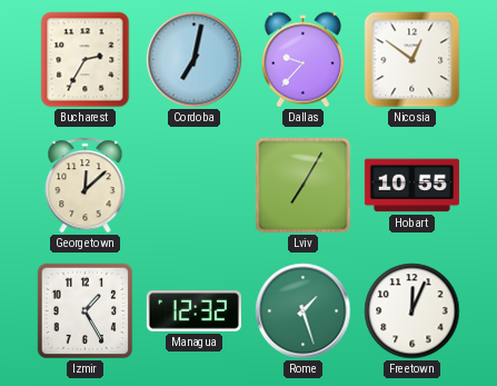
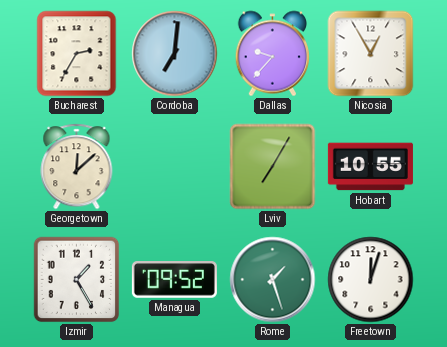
Cordoba: 7:02 -> 7:01
Nicosia: 12:51 -> 12:55
Managua: 12:32 -> 09:52
Freetown: 12:04 -> 12:03
